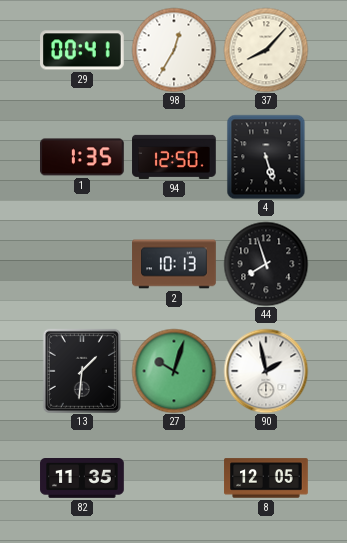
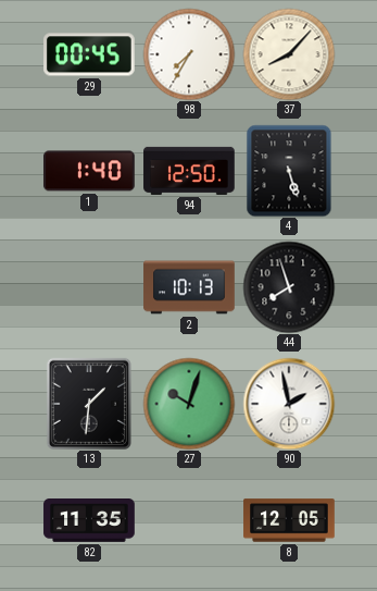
29: 00:41 -> 00:45
98: 12:35 -> 7:35
1: 1:35 -> 1:40
